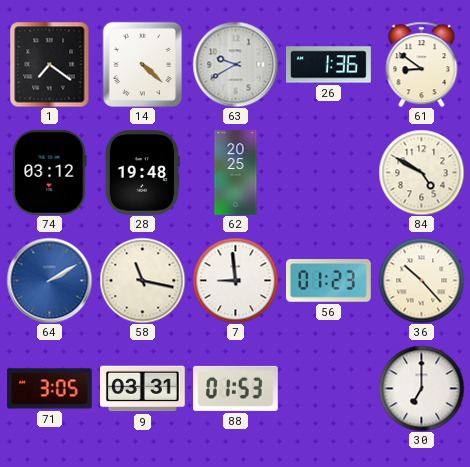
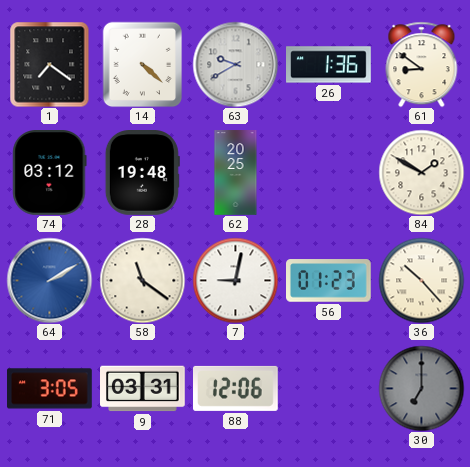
84: 4:50 -> 1:50
58: 11:17 -> 11:21
7: 8:59 -> 9:02
88: 01:53 -> 12:06
30 dial: white -> grey
